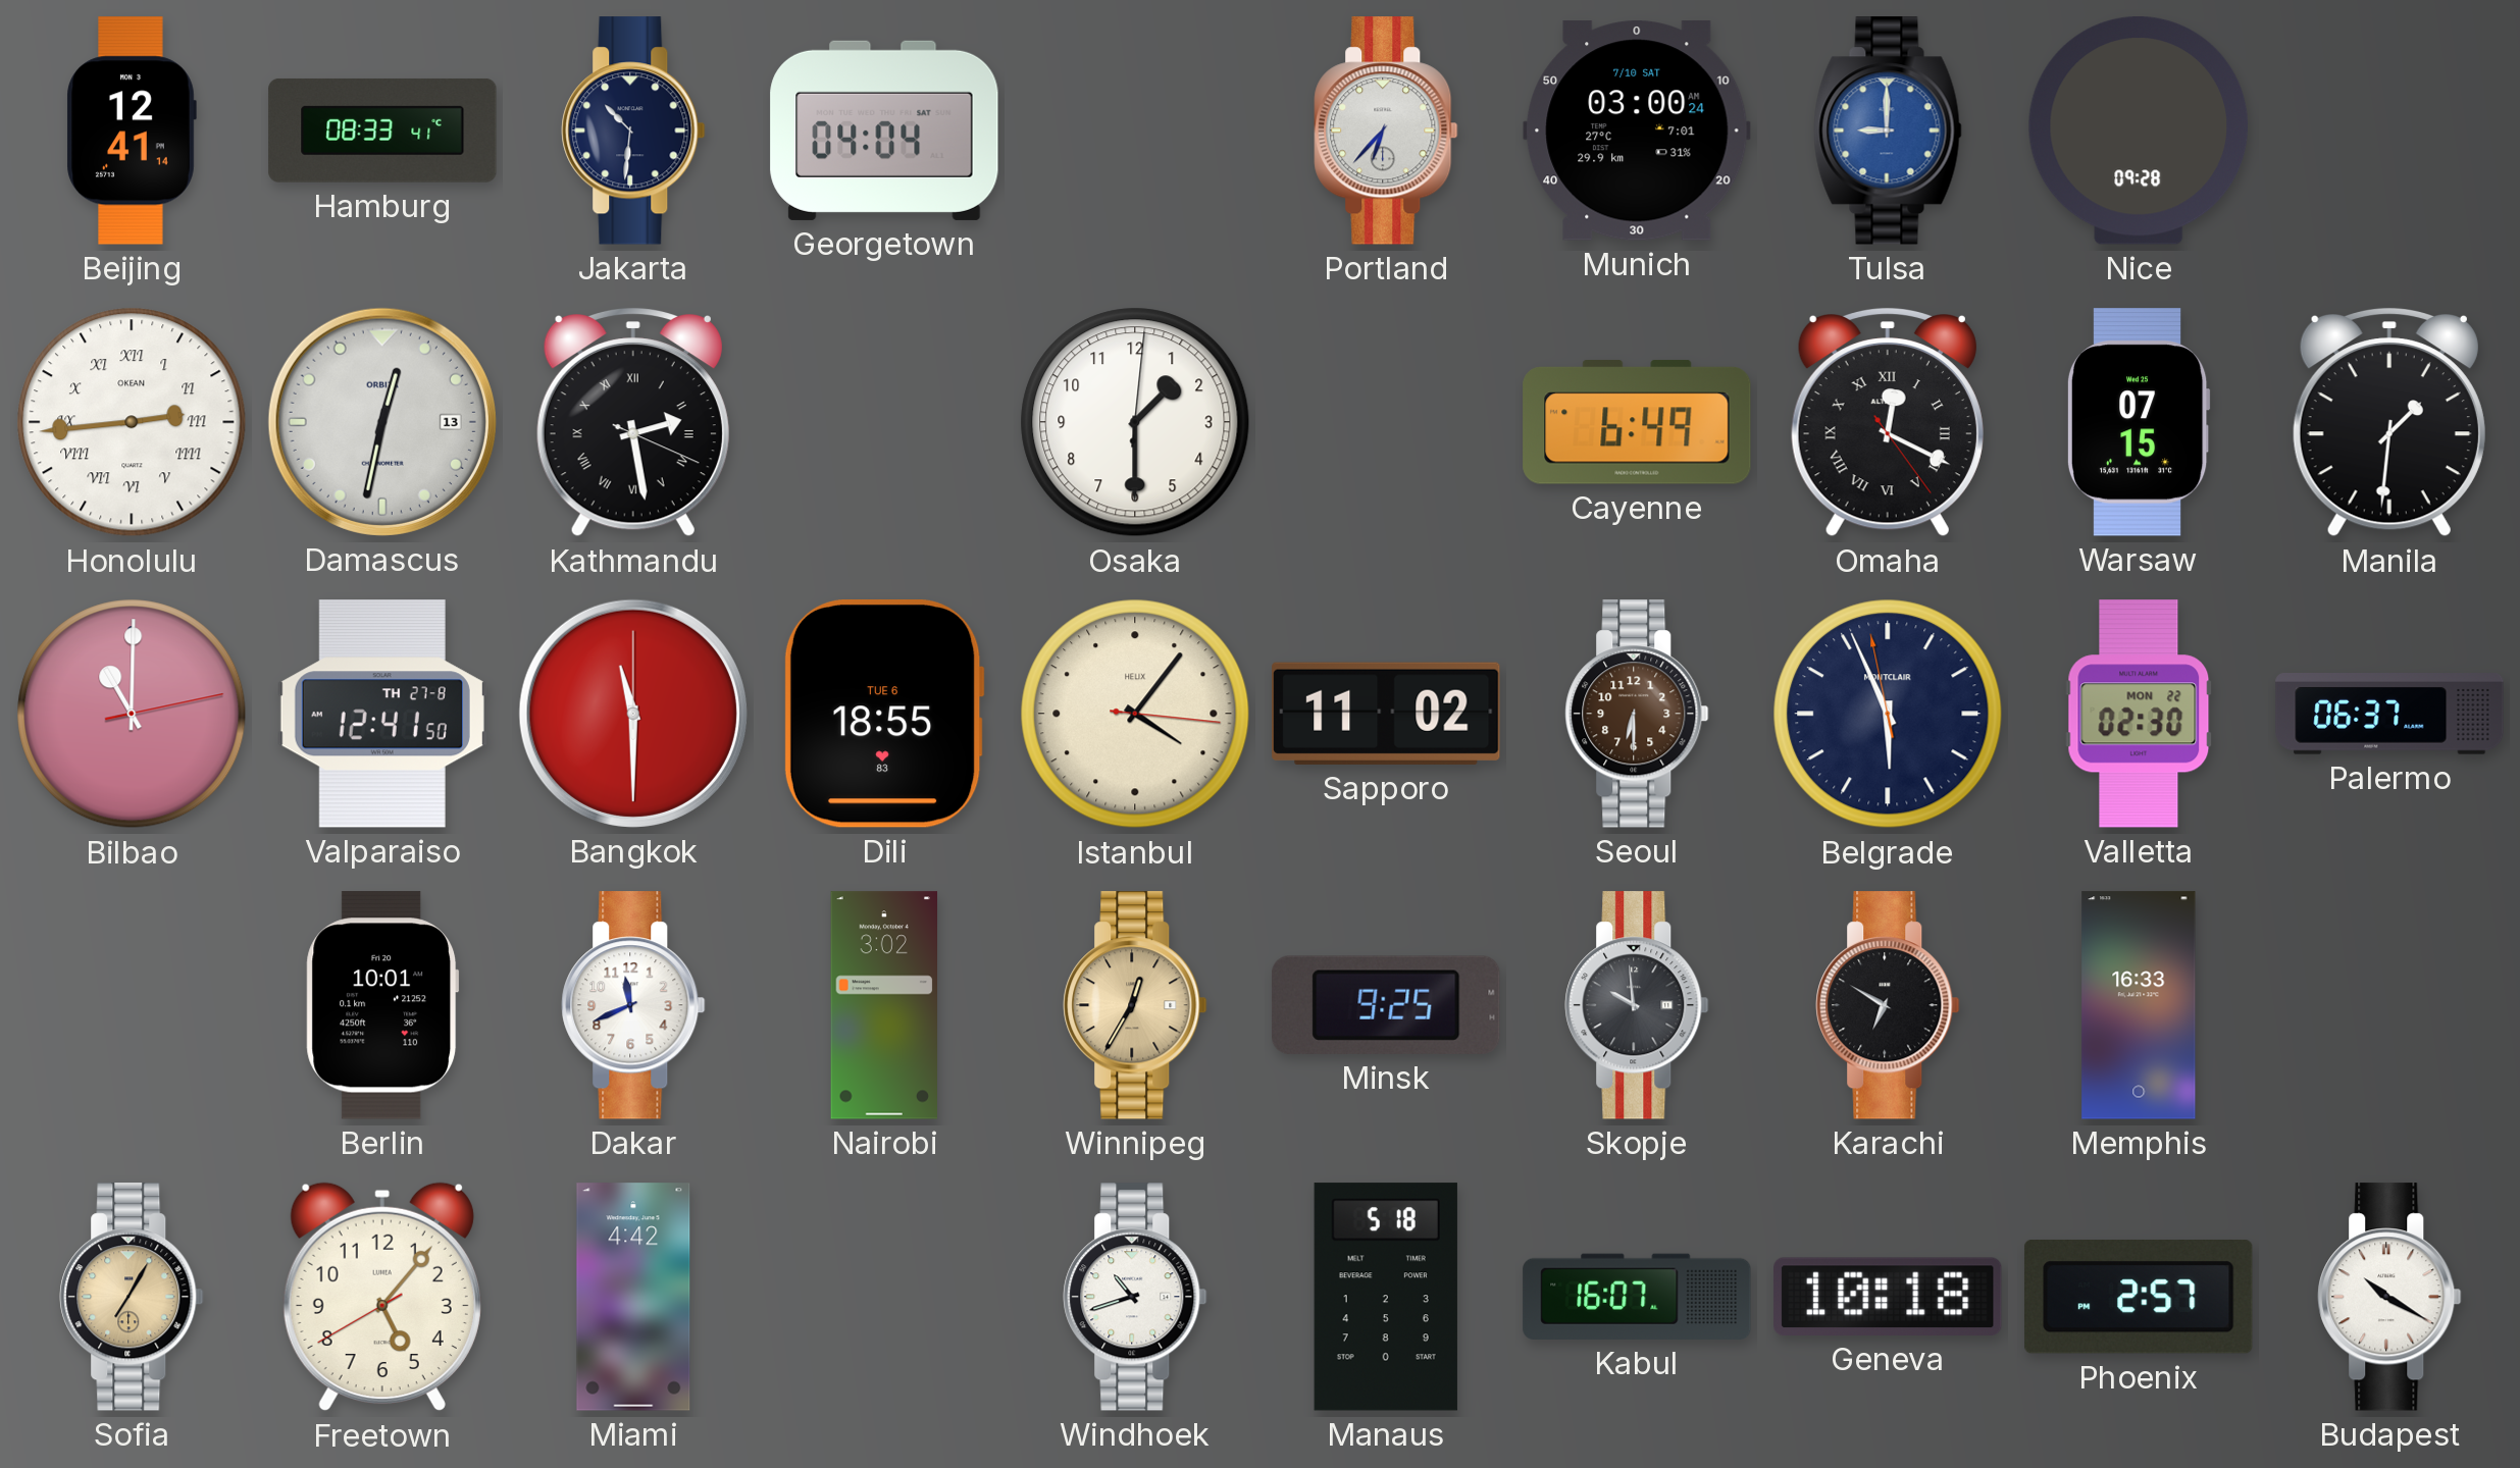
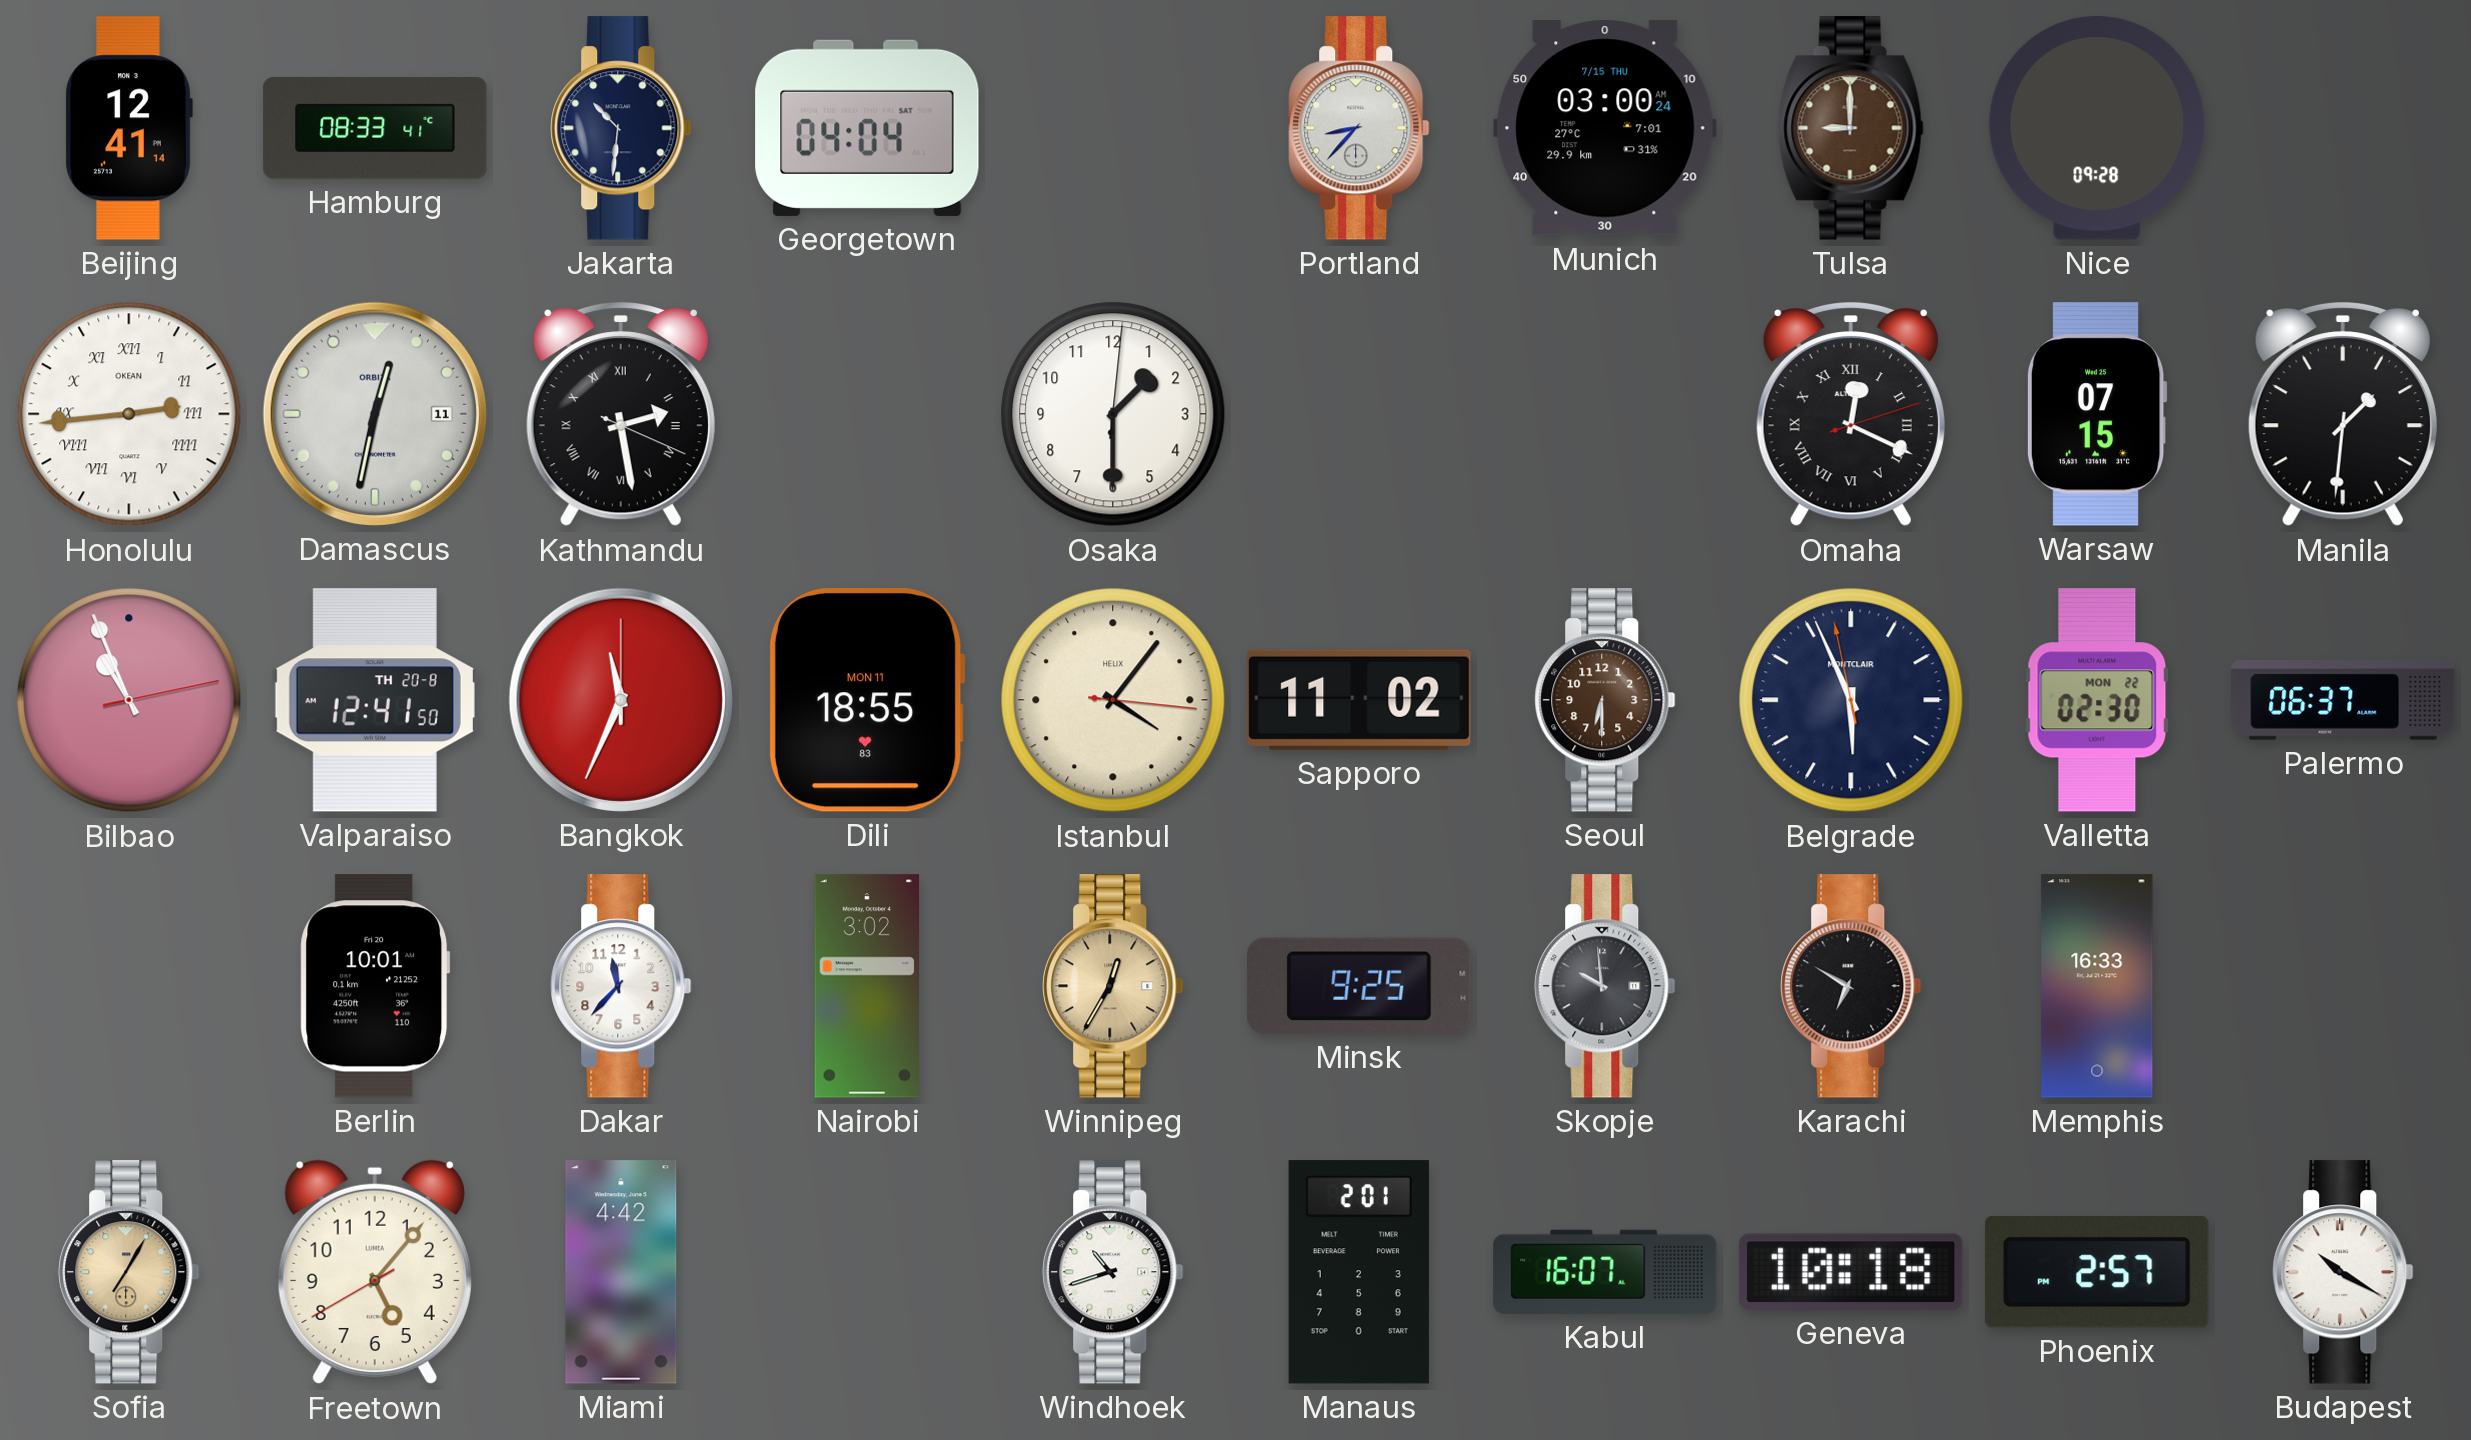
Portland: 6:37 -> 8:37
Munich date: 7/10 SAT -> 7/15 THU
Tulsa dial: blue -> brown
Damascus date: 13 -> 11
Cayenne: 6:49 -> none
Omaha: 12:19:24 -> 12:19:12
Bilbao: 11:00 -> 10:56
Valparaiso date: TH 27-8 -> TH 20-8
Bangkok: 11:30 -> 11:34
Dili date: TUE 6 -> MON 11
Dakar: 11:41 -> 11:37
Manaus: 5:18 -> 2:01
